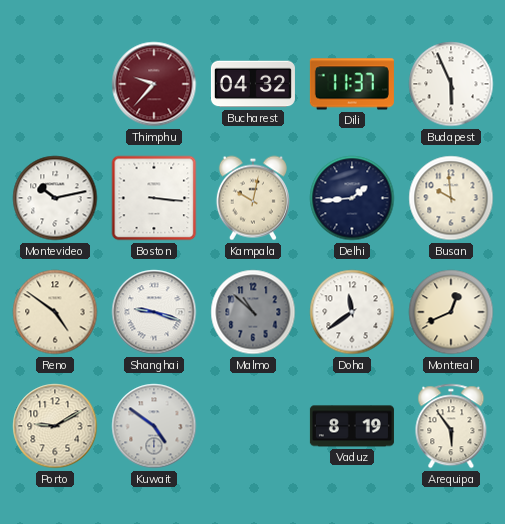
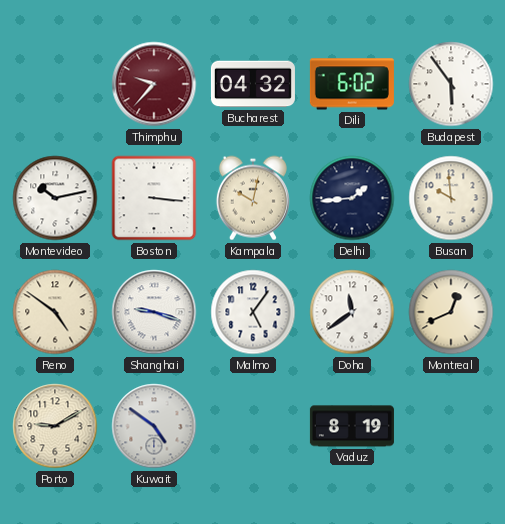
Dili: 11:37 -> 6:02
Budapest: 5:56 -> 5:54
Malmo: 10:52 -> 5:06
Malmo dial: grey -> white
Arequipa: 5:54 -> none
